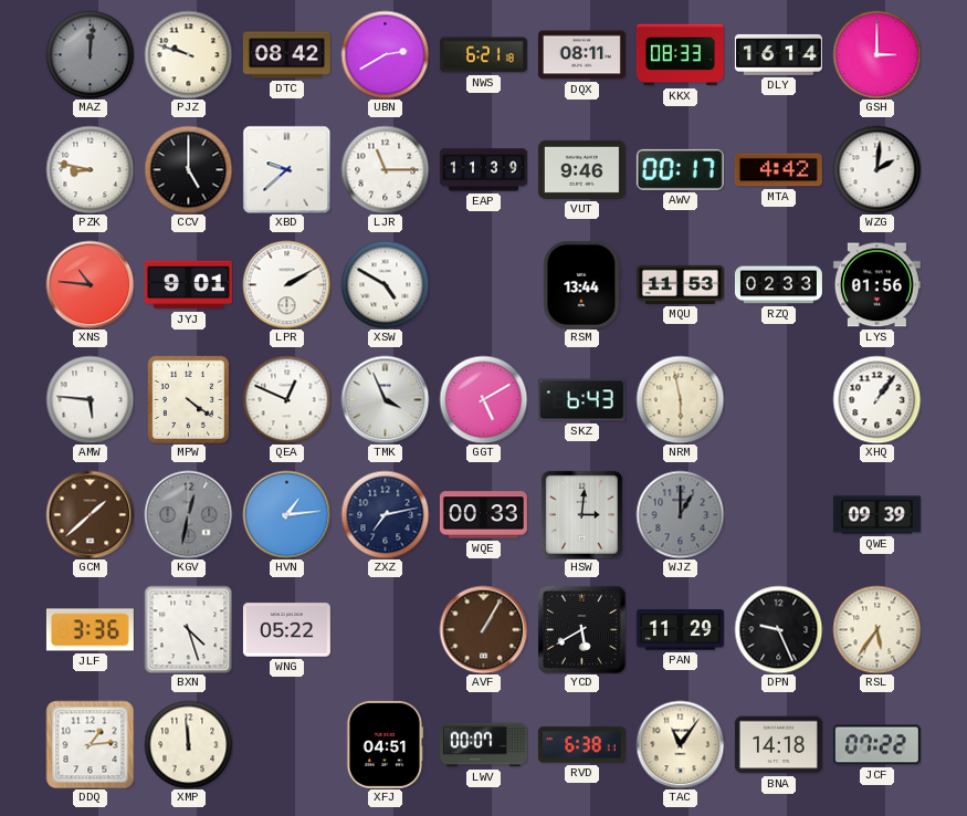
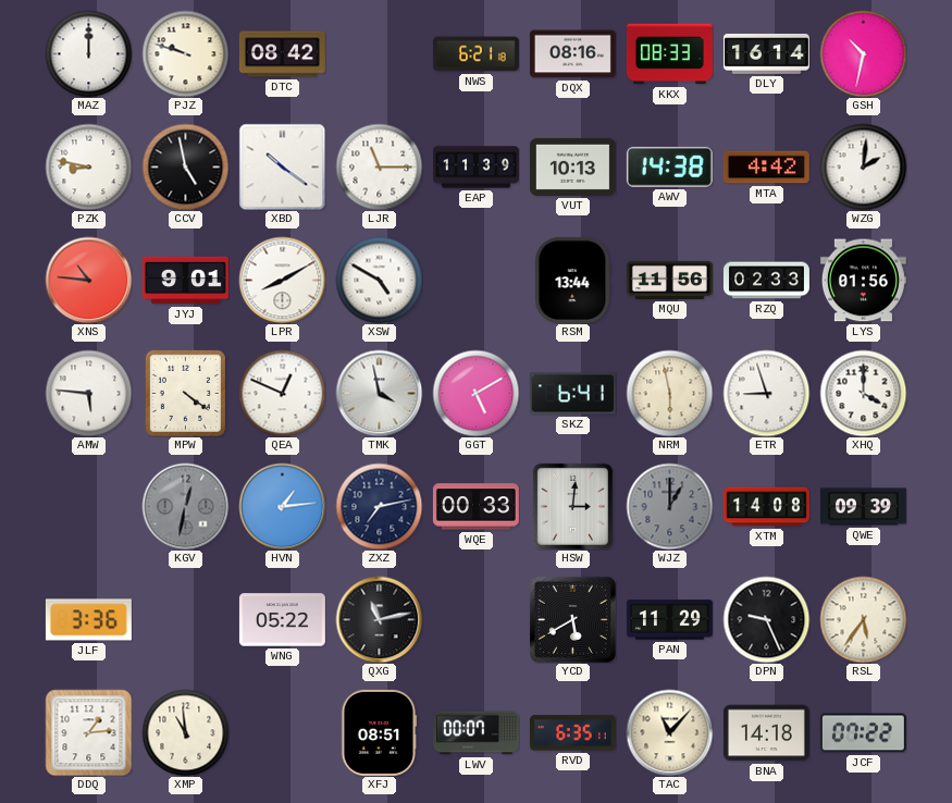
MAZ: 12:01 -> 12:00
MAZ dial: grey -> white
UBN: 2:40 -> none
DQX: 08:11 -> 08:16
GSH: 3:00 -> 10:32
CCV: 5:00 -> 4:58
XBD: 9:38 -> 10:21
VUT: 9:46 -> 10:13
AWV: 00:17 -> 14:38
LPR: 2:10 -> 8:10
MQU: 11:53 -> 11:56
TMK: 3:56 -> 3:58
SKZ: 6:43 -> 6:41
ETR: none -> 8:57
XHQ: 1:06 -> 4:00
GCM: 1:38 -> none
XTM: none -> 14:08
BXN: 4:27 -> none
QXG: none -> 11:13
AVF: 1:05 -> none
XMP: 11:59 -> 10:59
XFJ: 04:51 -> 08:51
RVD: 6:38 -> 6:35
TAC: 11:06 -> 11:07
